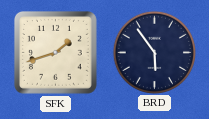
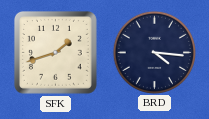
BRD: 5:54 -> 4:16
